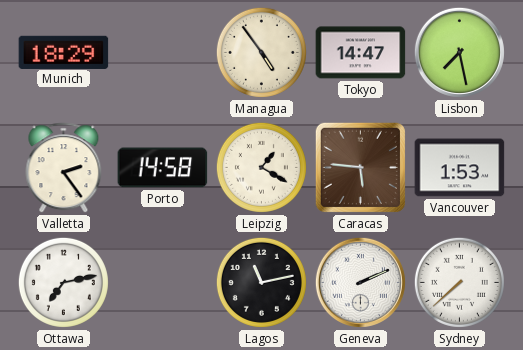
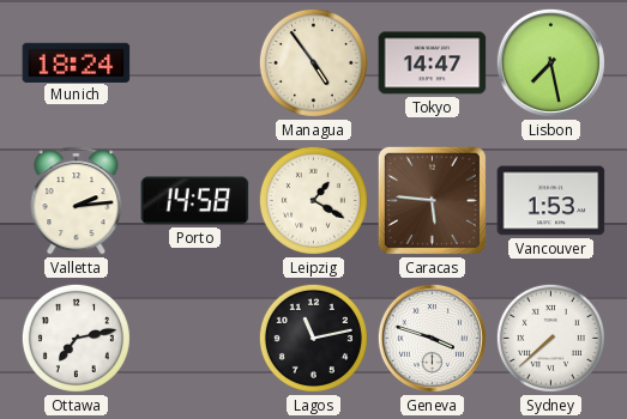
Munich: 18:29 -> 18:24
Valletta: 2:24 -> 2:14
Geneva: 2:11 -> 3:48
